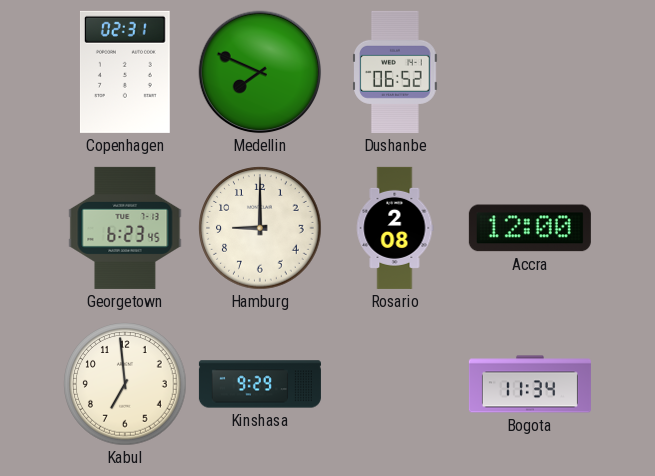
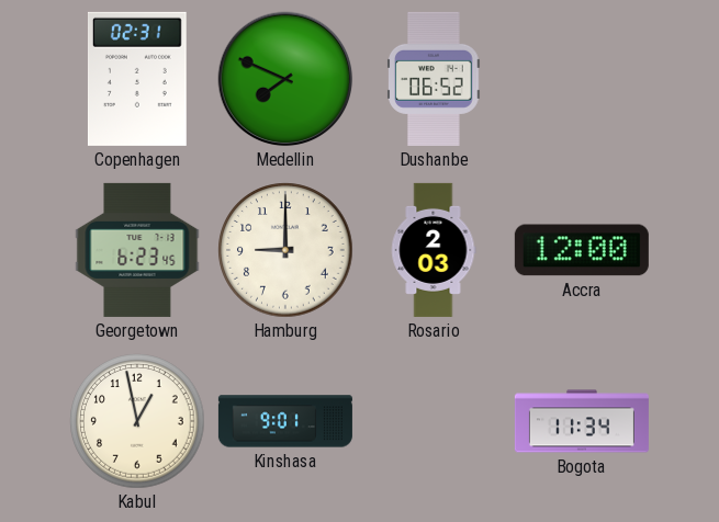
Rosario: 2:08 -> 2:03
Kabul: 6:59 -> 12:58
Kinshasa: 9:29 -> 9:01
